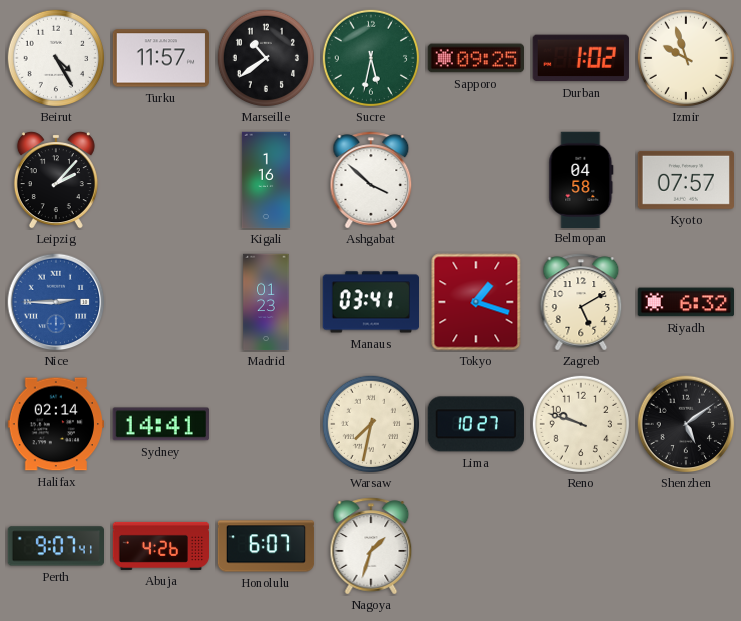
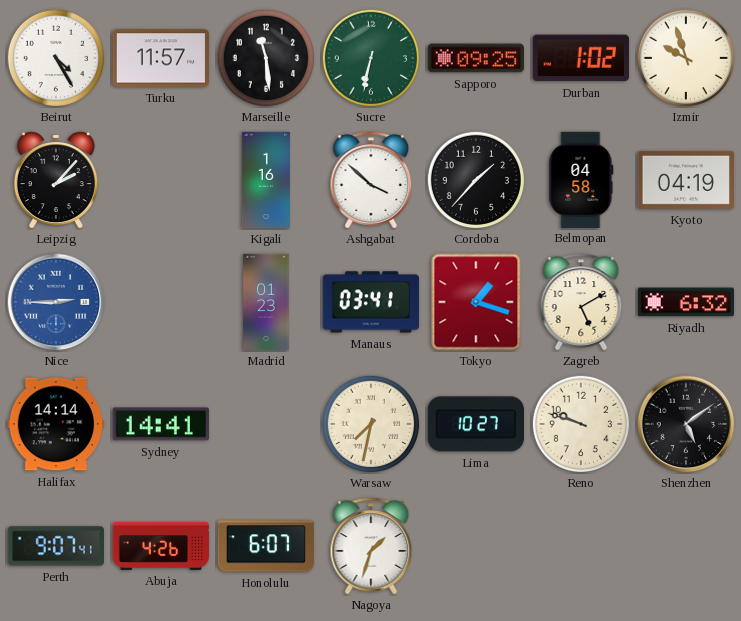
Marseille: 10:39 -> 11:29
Sucre: 5:32 -> 6:32
Cordoba: none -> 1:37
Kyoto: 07:57 -> 04:19
Halifax: 02:14 -> 14:14
